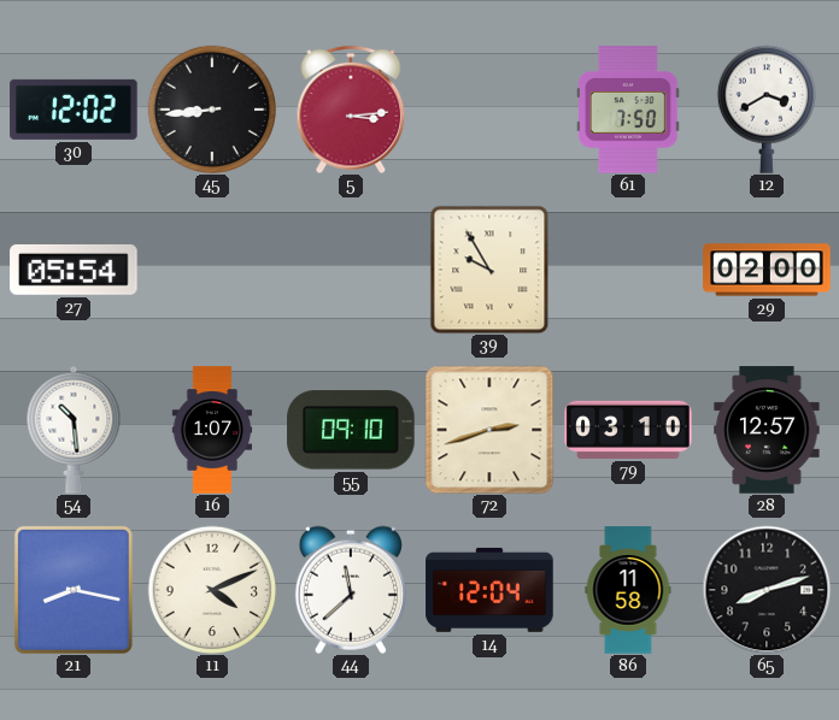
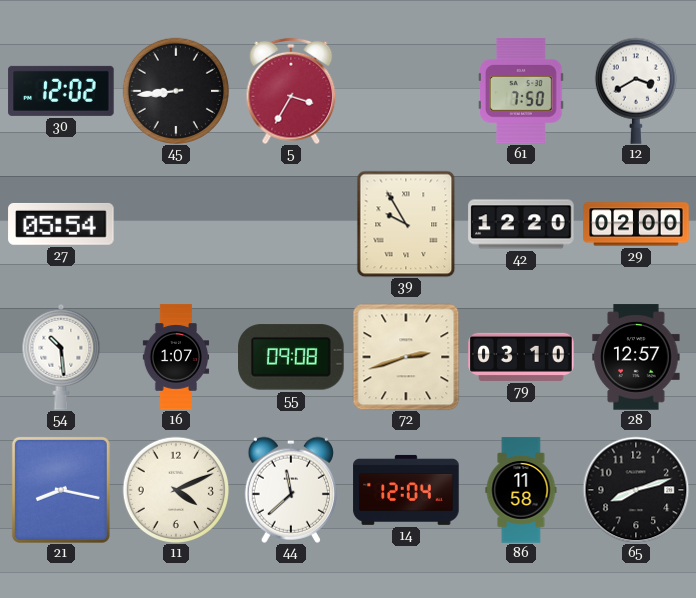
5: 3:14 -> 3:35
42: none -> 12:20
55: 09:10 -> 09:08
